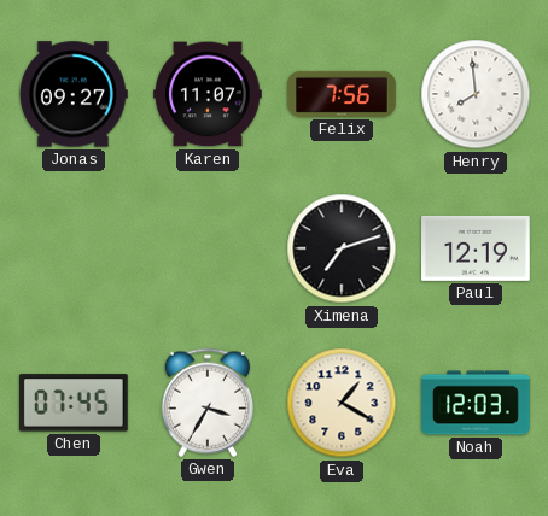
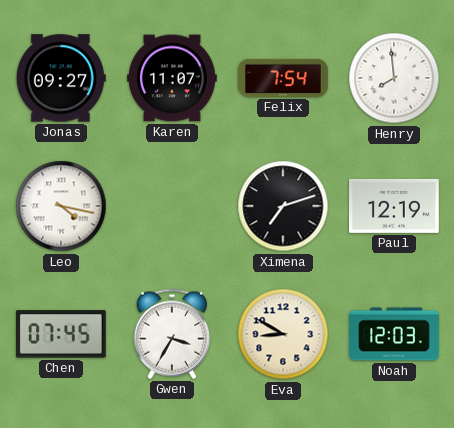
Felix: 7:56 -> 7:54
Leo: none -> 4:17
Eva: 1:20 -> 8:50
